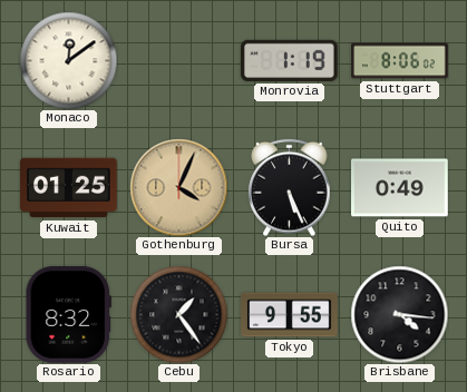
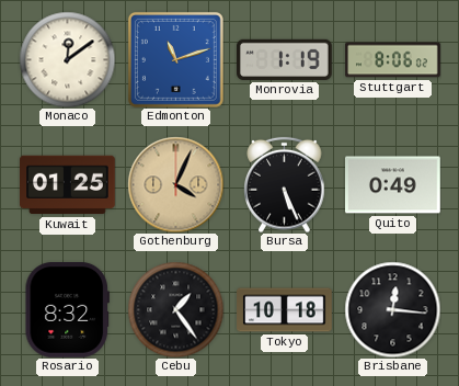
Edmonton: none -> 11:12
Tokyo: 9:55 -> 10:18
Brisbane: 4:16 -> 12:16
